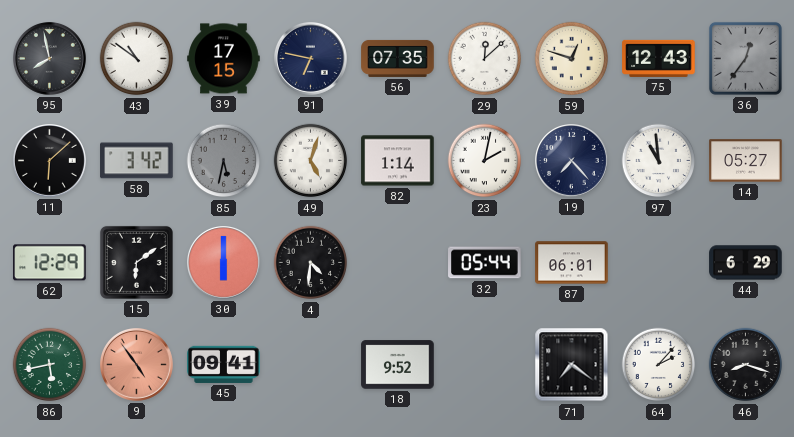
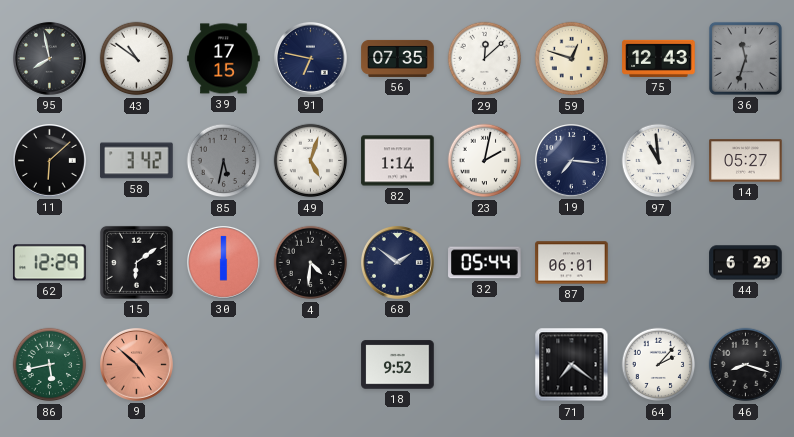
36: 12:36 -> 11:33
19: 7:23 -> 7:16
68: none -> 1:51
9: 4:54 -> 4:52
45: 09:41 -> none
